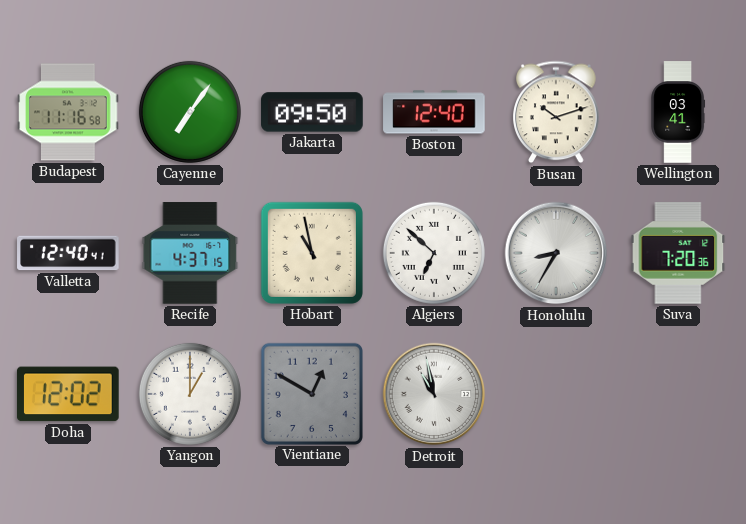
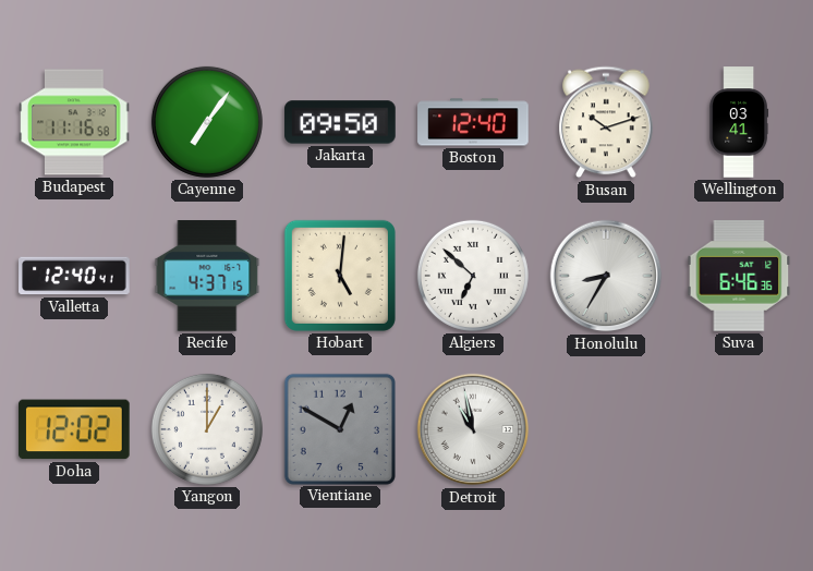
Hobart: 10:58 -> 5:01
Suva: 7:20 -> 6:46
